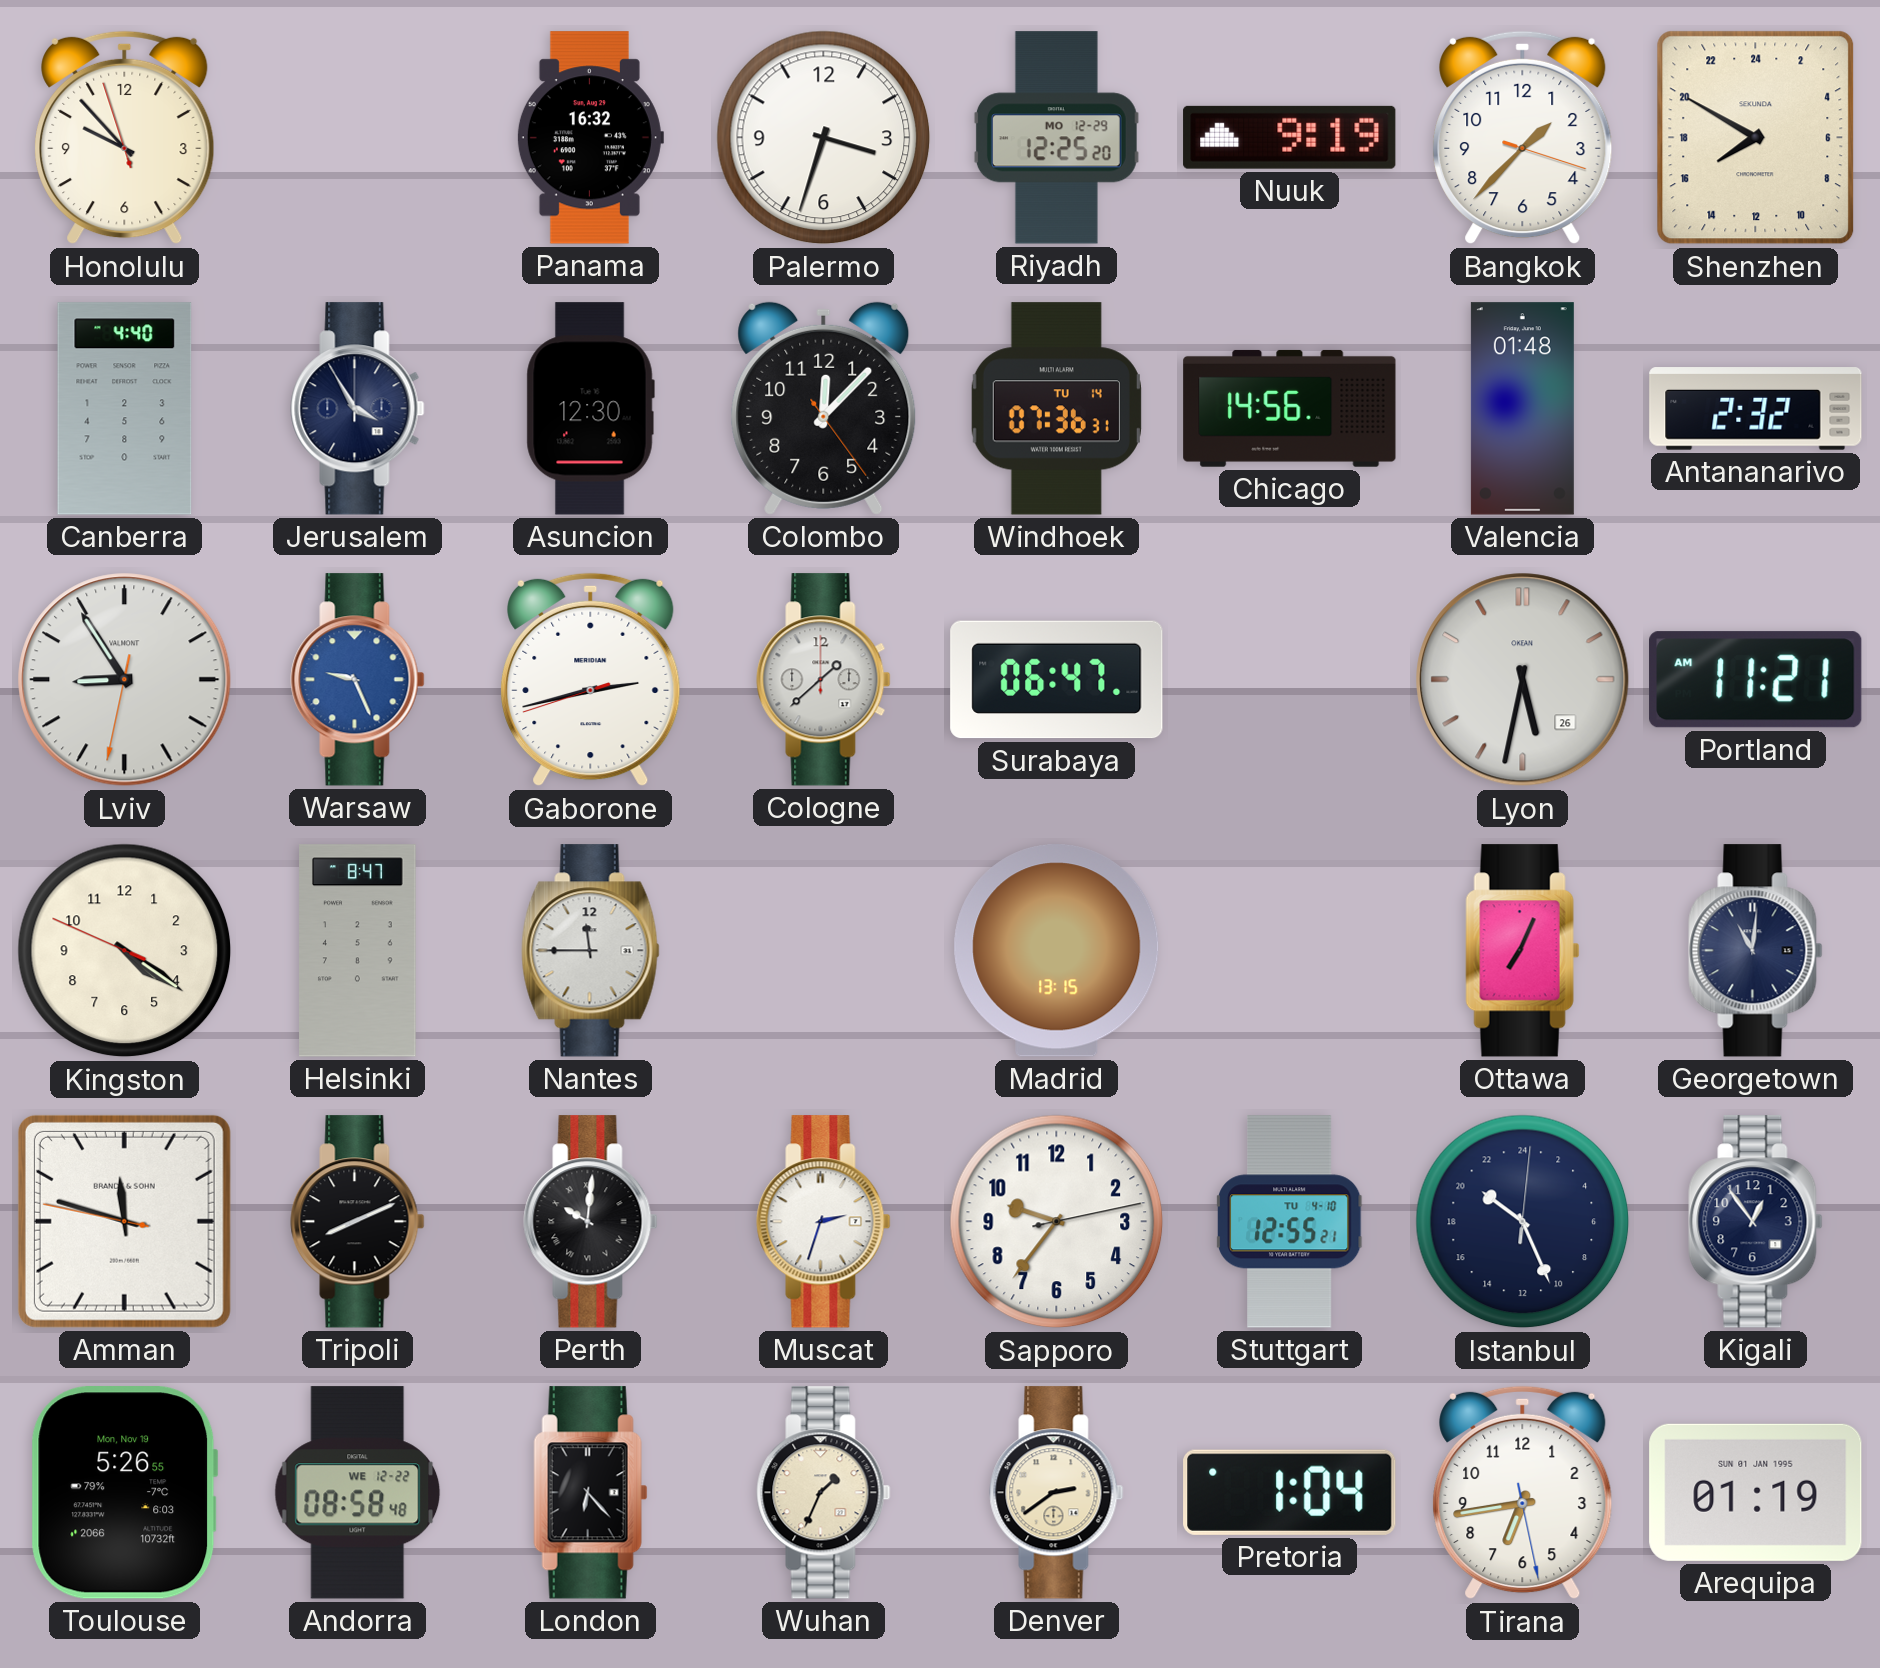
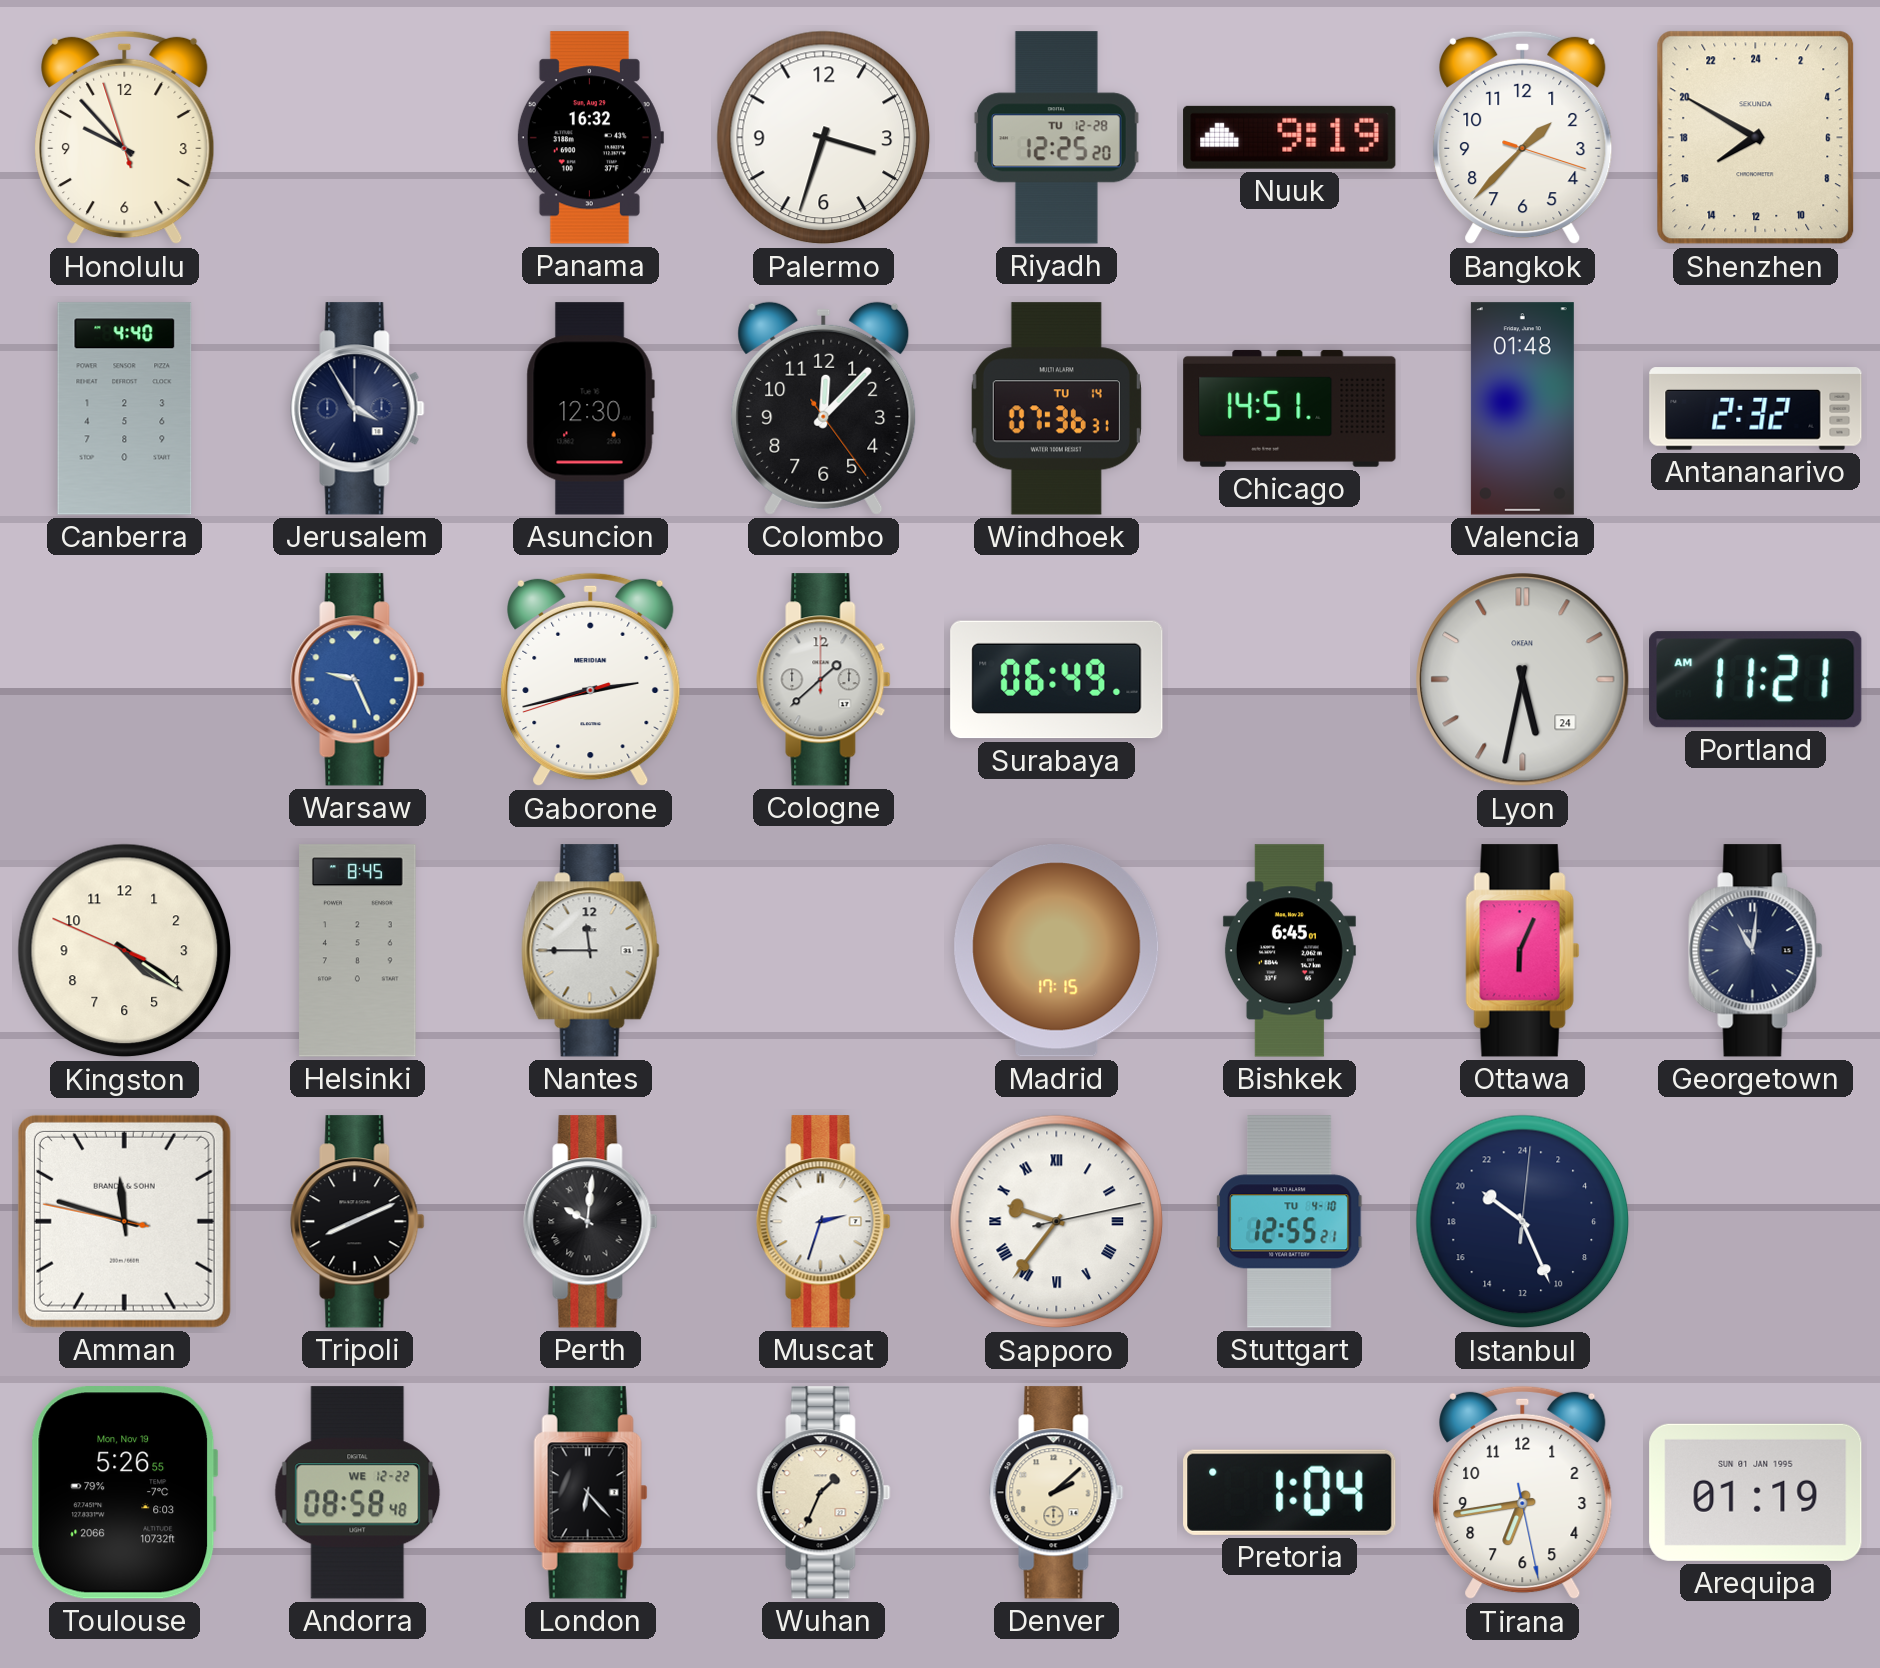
Riyadh date: MO 12-29 -> TU 12-28
Chicago: 14:56 -> 14:51
Lviv: 8:54 -> none
Surabaya: 06:47 -> 06:49
Lyon date: 26 -> 24
Helsinki: 8:47 -> 8:45
Madrid: 13:15 -> 17:15
Bishkek: none -> 6:45
Ottawa: 7:04 -> 6:04
Sapporo numerals: Arabic -> Roman
Kigali: 12:54 -> none
Denver: 2:39 -> 2:08
